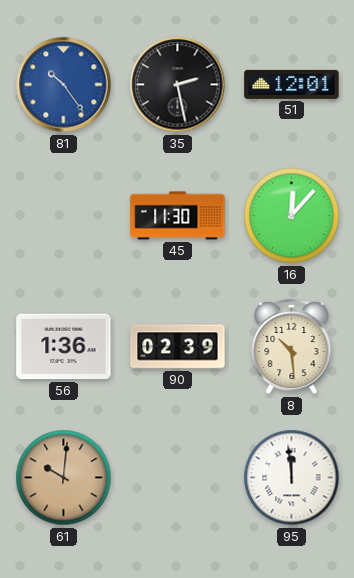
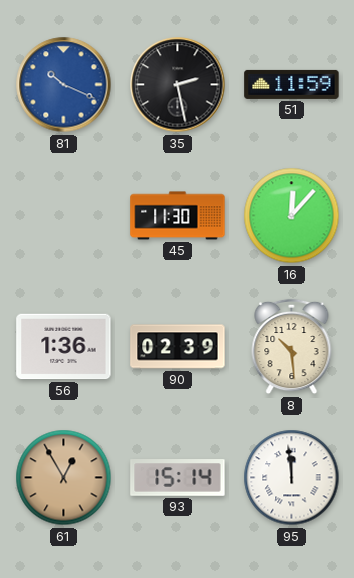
81: 10:24 -> 10:19
51: 12:01 -> 11:59
61: 10:01 -> 12:55
93: none -> 15:14
